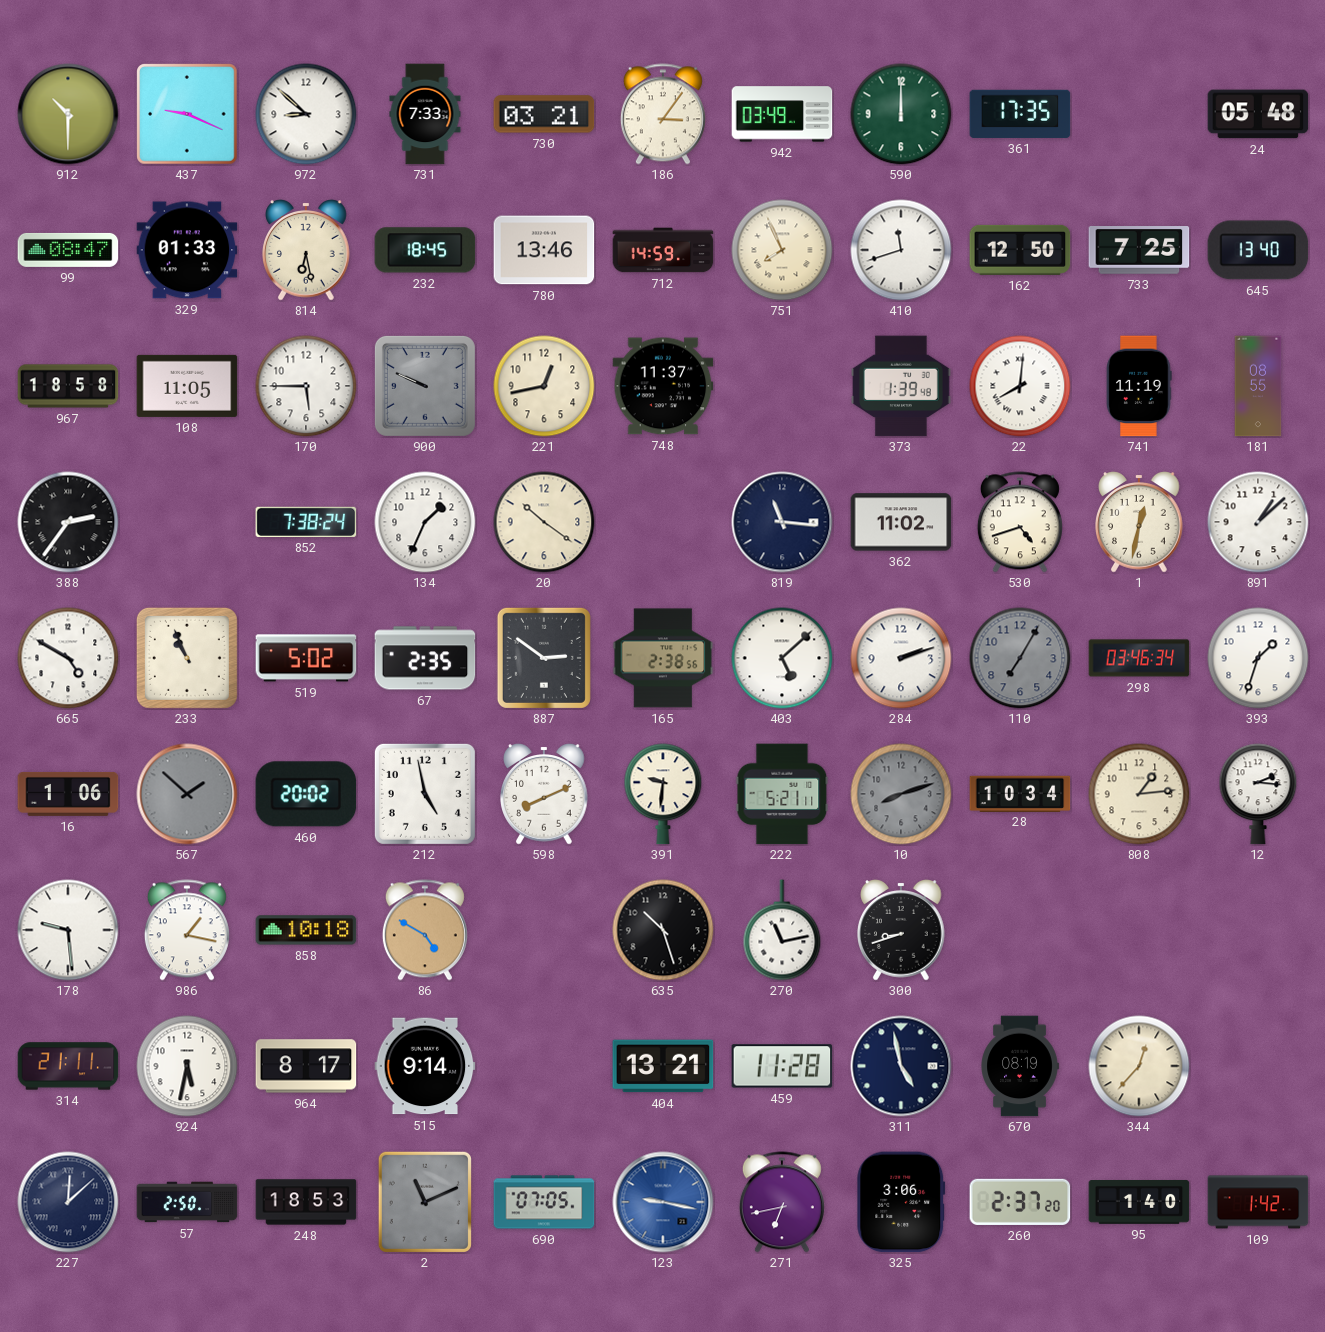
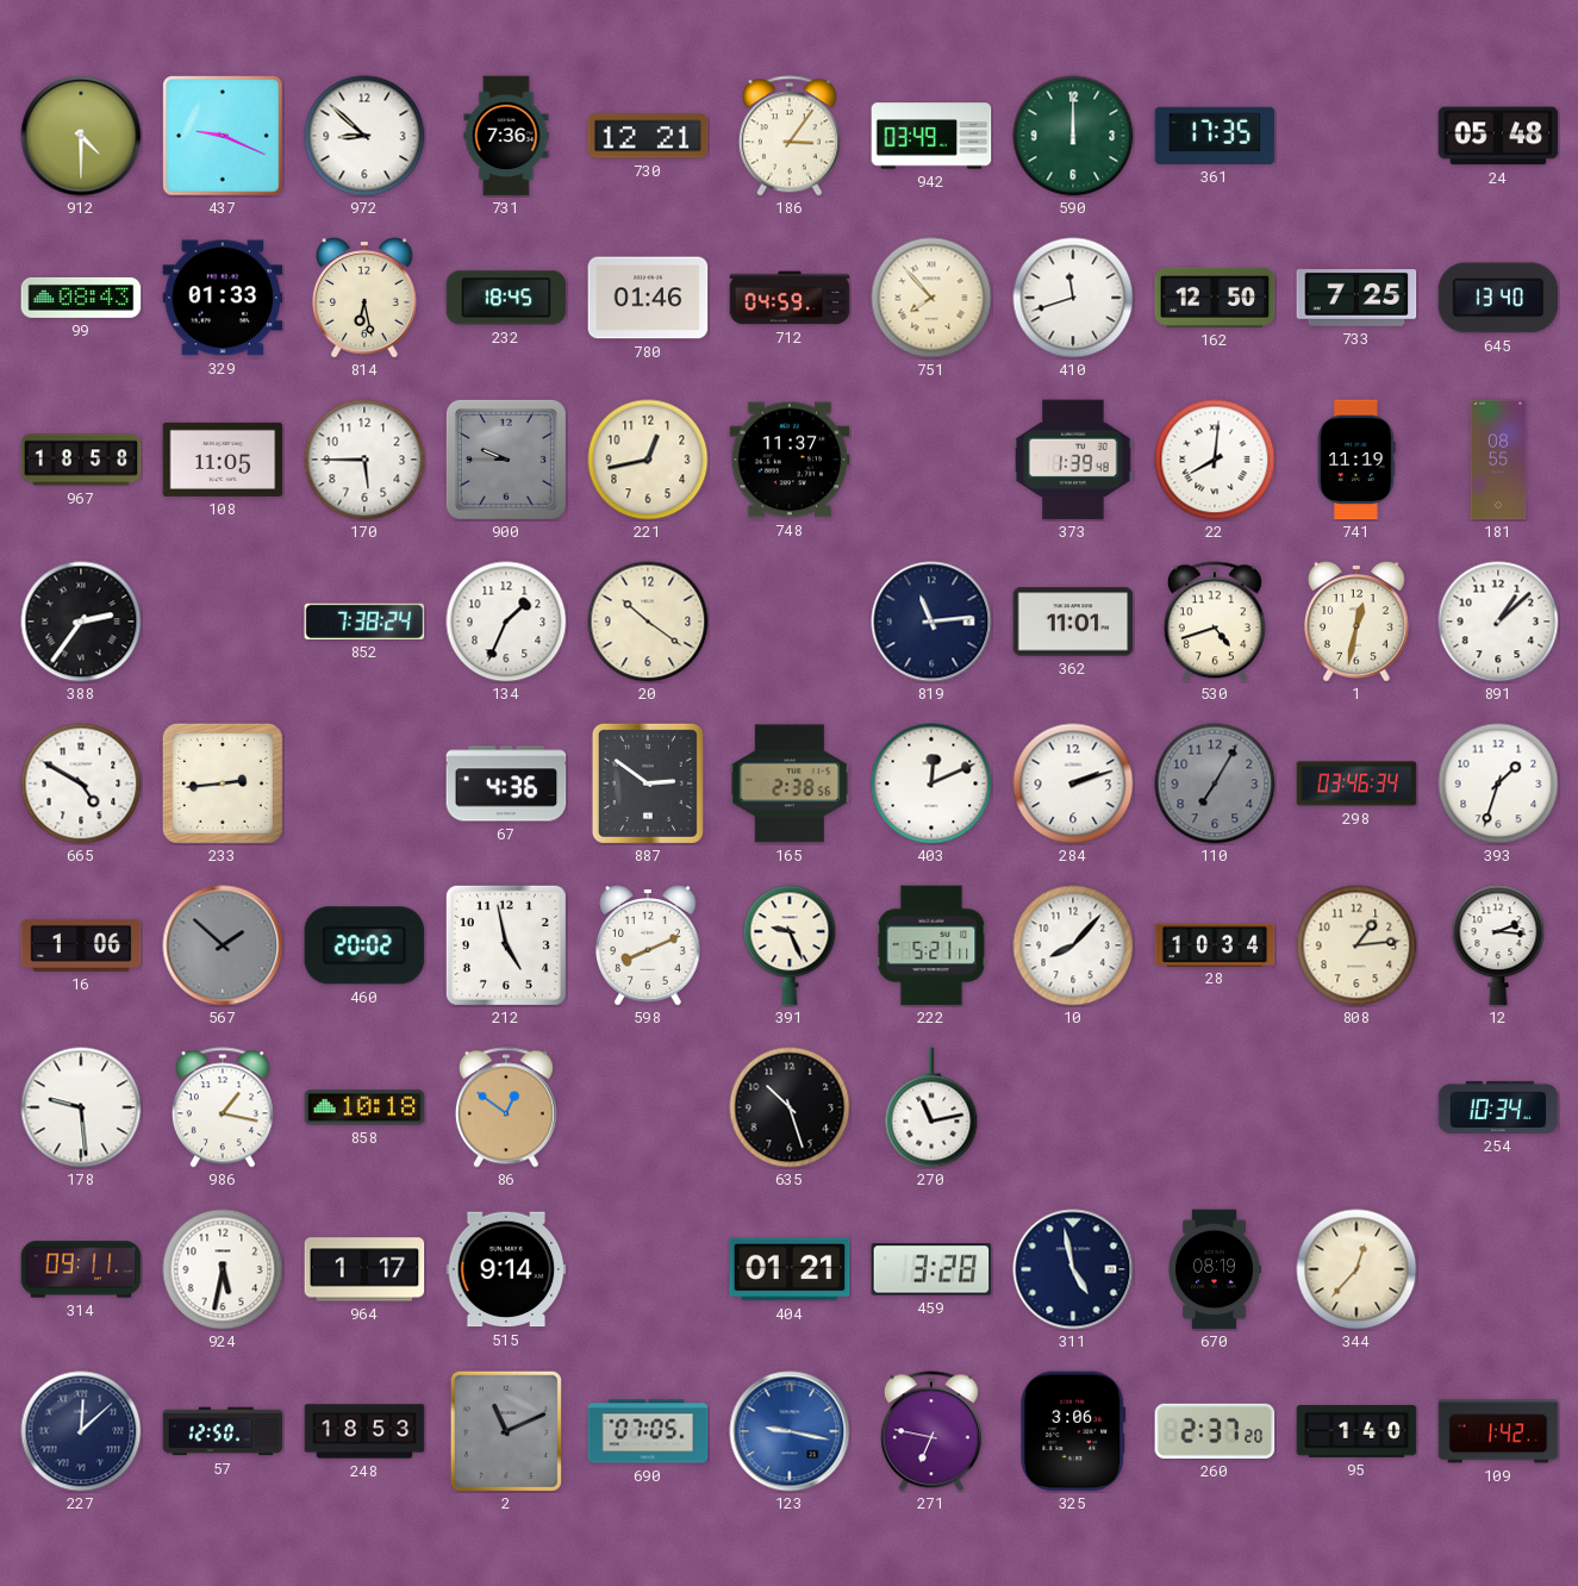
912: 10:30 -> 4:30
731: 7:33 -> 7:36
730: 03:21 -> 12:21
99: 08:47 -> 08:43
780: 13:46 -> 01:46
712: 14:59 -> 04:59
751: 7:56 -> 7:53
900: 9:49 -> 9:45
819: 11:16 -> 11:14
362: 11:02 -> 11:01
233: 10:56 -> 2:44
519: 5:02 -> none
67: 2:35 -> 4:36
403: 5:08 -> 12:11
391: 9:31 -> 9:26
10: 8:12 -> 8:07
10 dial: grey -> white
86: 4:50 -> 12:51
300: 8:42 -> none
254: none -> 10:34
314: 21:11 -> 09:11
964: 8:17 -> 1:17
404: 13:21 -> 01:21
459: 11:28 -> 3:28
57: 2:50 -> 12:50
271: 6:43 -> 6:47
